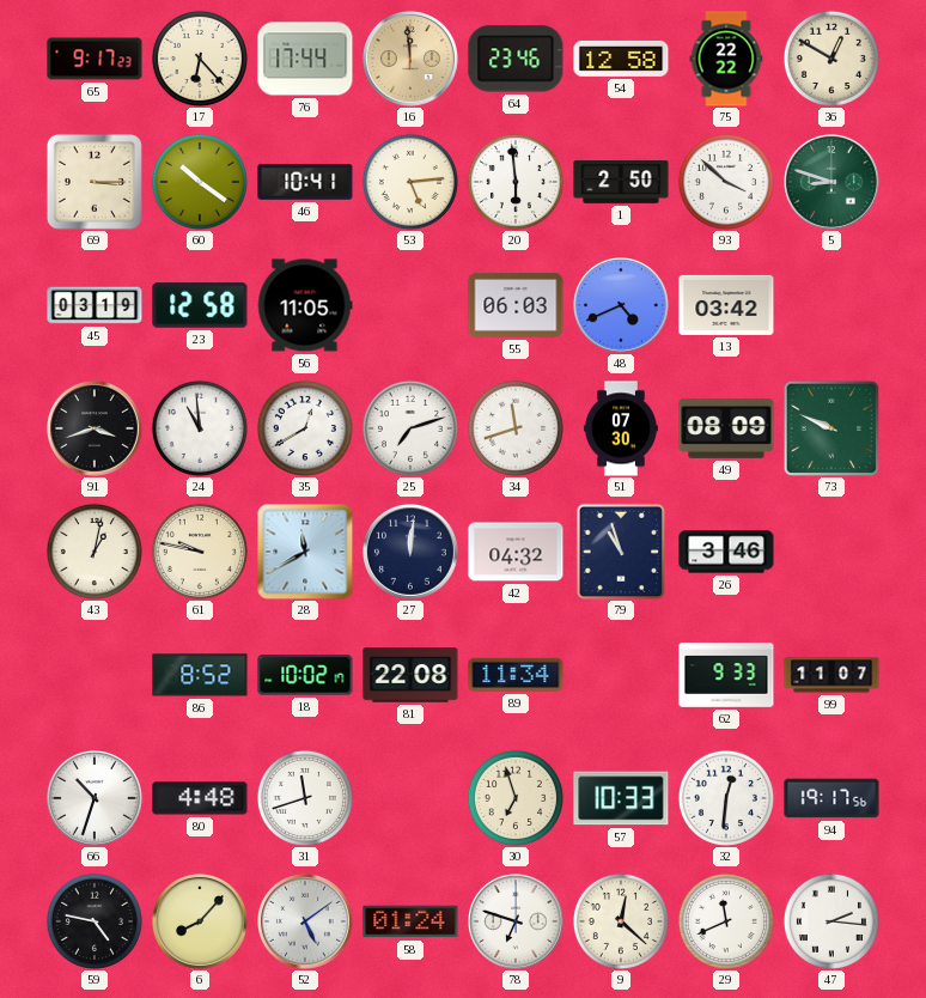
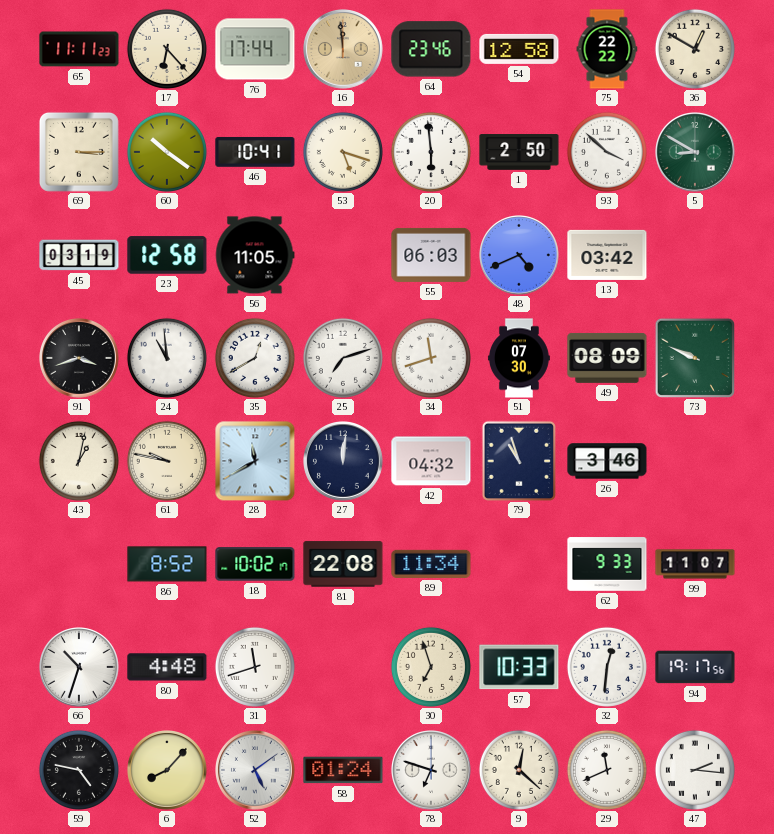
65: 9:17 -> 11:11
53: 5:14 -> 5:18
5: 8:48 -> 8:50
